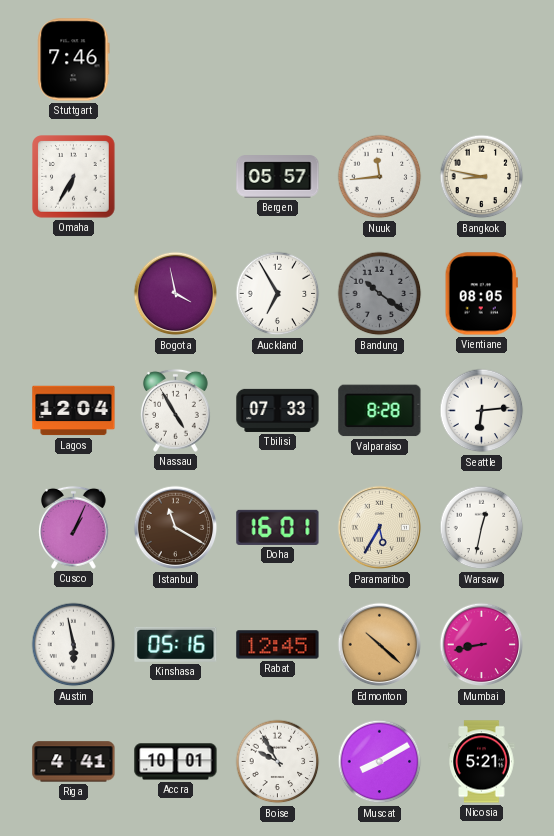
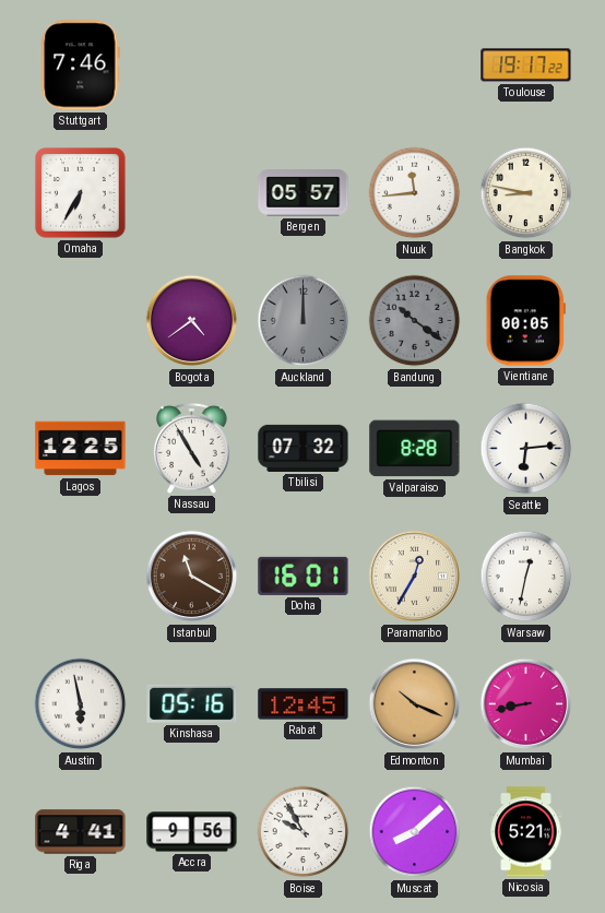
Toulouse: none -> 19:17
Bogota: 3:58 -> 4:39
Auckland: 6:55 -> 12:00
Auckland dial: white -> grey
Vientiane: 08:05 -> 00:05
Lagos: 12:04 -> 12:25
Tbilisi: 07:33 -> 07:32
Cusco: 1:04 -> none
Paramaribo: 5:35 -> 12:35
Edmonton: 10:22 -> 10:19
Accra: 10:01 -> 9:56
Muscat: 8:10 -> 8:08
